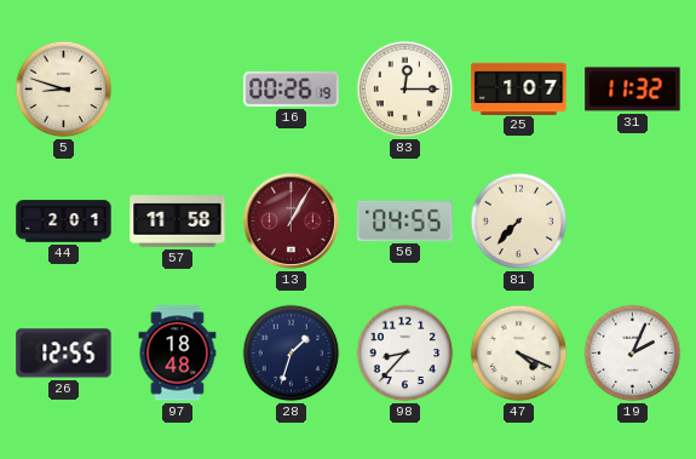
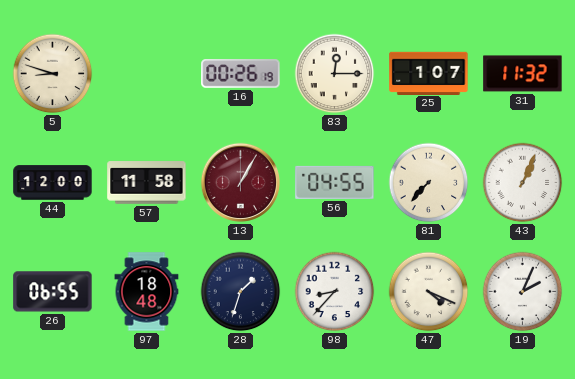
44: 2:01 -> 12:00
43: none -> 1:04
26: 12:55 -> 06:55
